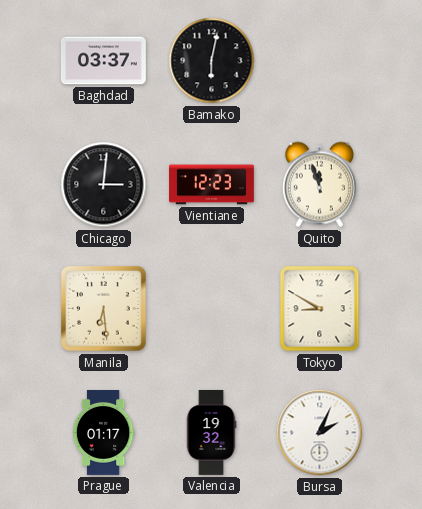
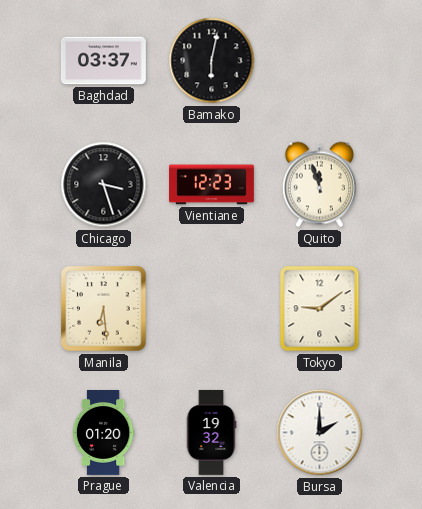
Chicago: 3:01 -> 3:27
Tokyo: 8:50 -> 9:09
Prague: 01:17 -> 01:20
Bursa: 2:04 -> 2:00
